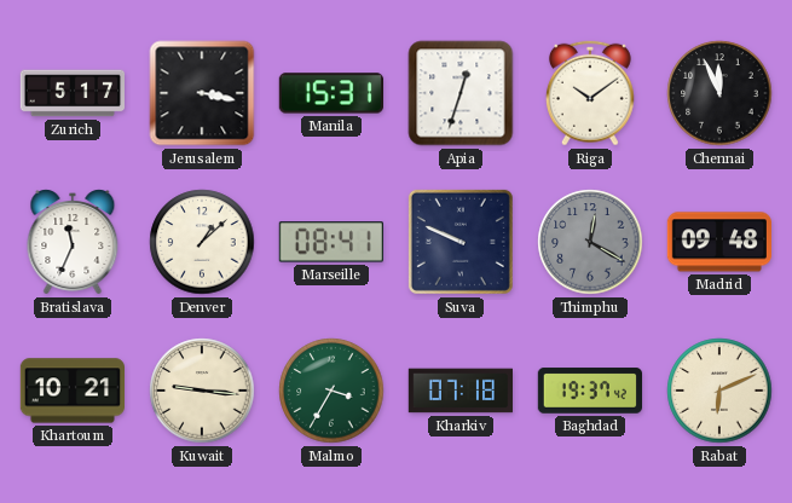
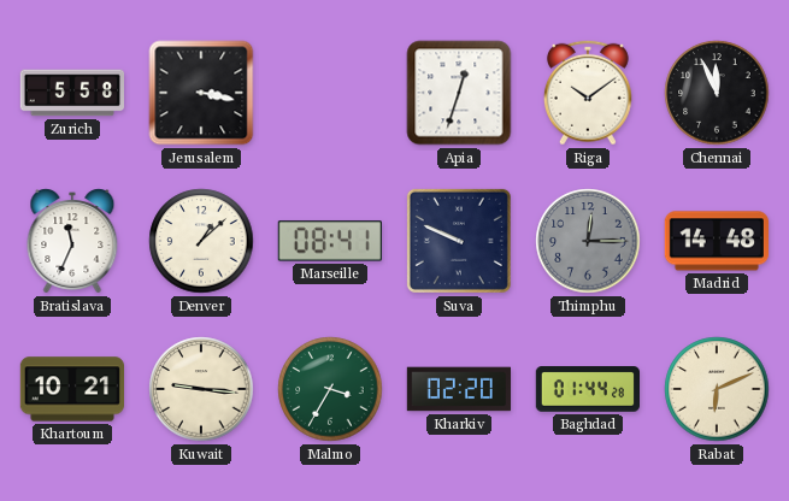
Zurich: 5:17 -> 5:58
Manila: 15:31 -> none
Thimphu: 12:20 -> 12:15
Madrid: 09:48 -> 14:48
Kharkiv: 07:18 -> 02:20
Baghdad: 19:37 -> 01:44
